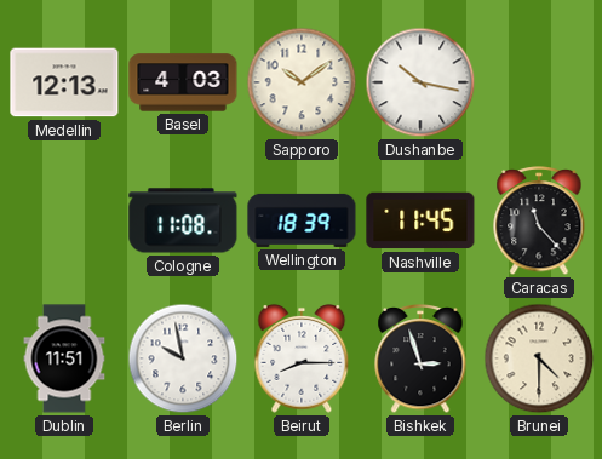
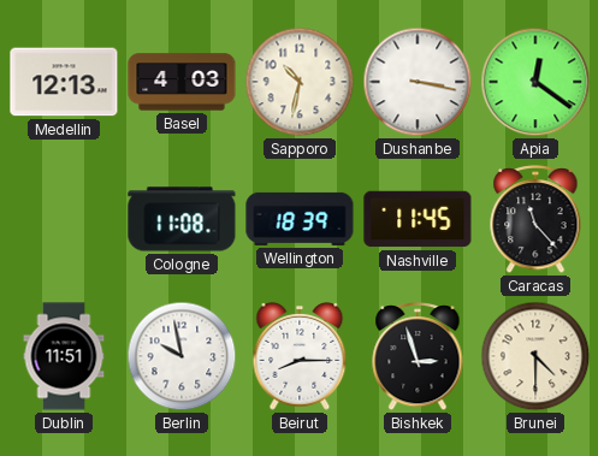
Sapporo: 10:09 -> 10:32
Dushanbe: 10:17 -> 3:17
Apia: none -> 12:21
